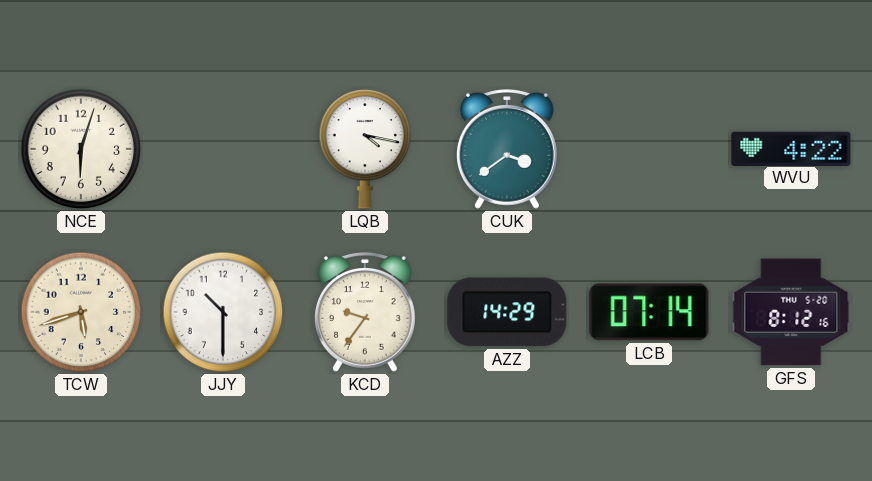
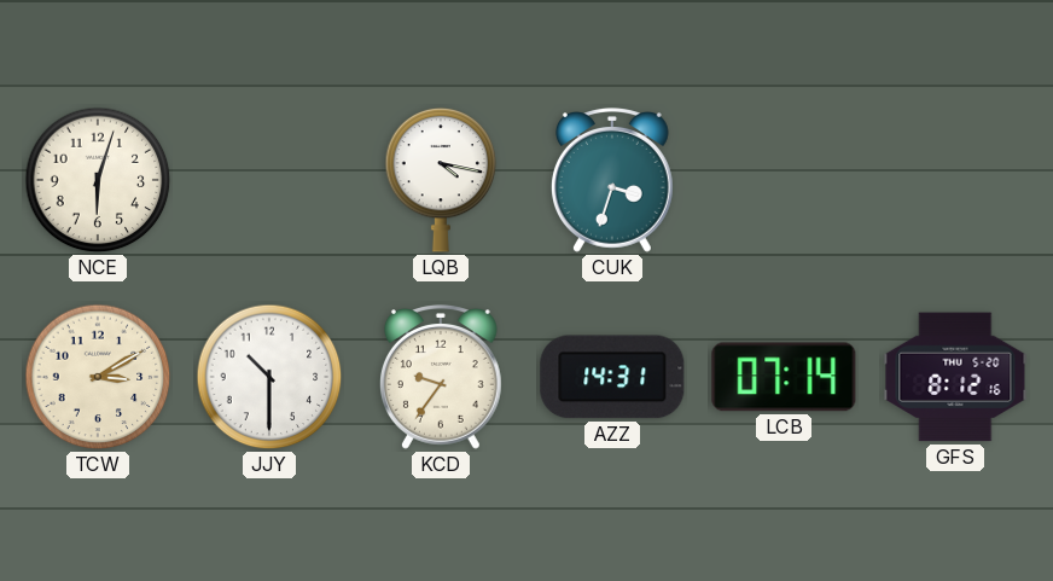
CUK: 3:39 -> 3:33
WVU: 4:22 -> none
TCW: 5:42 -> 3:10
AZZ: 14:29 -> 14:31
